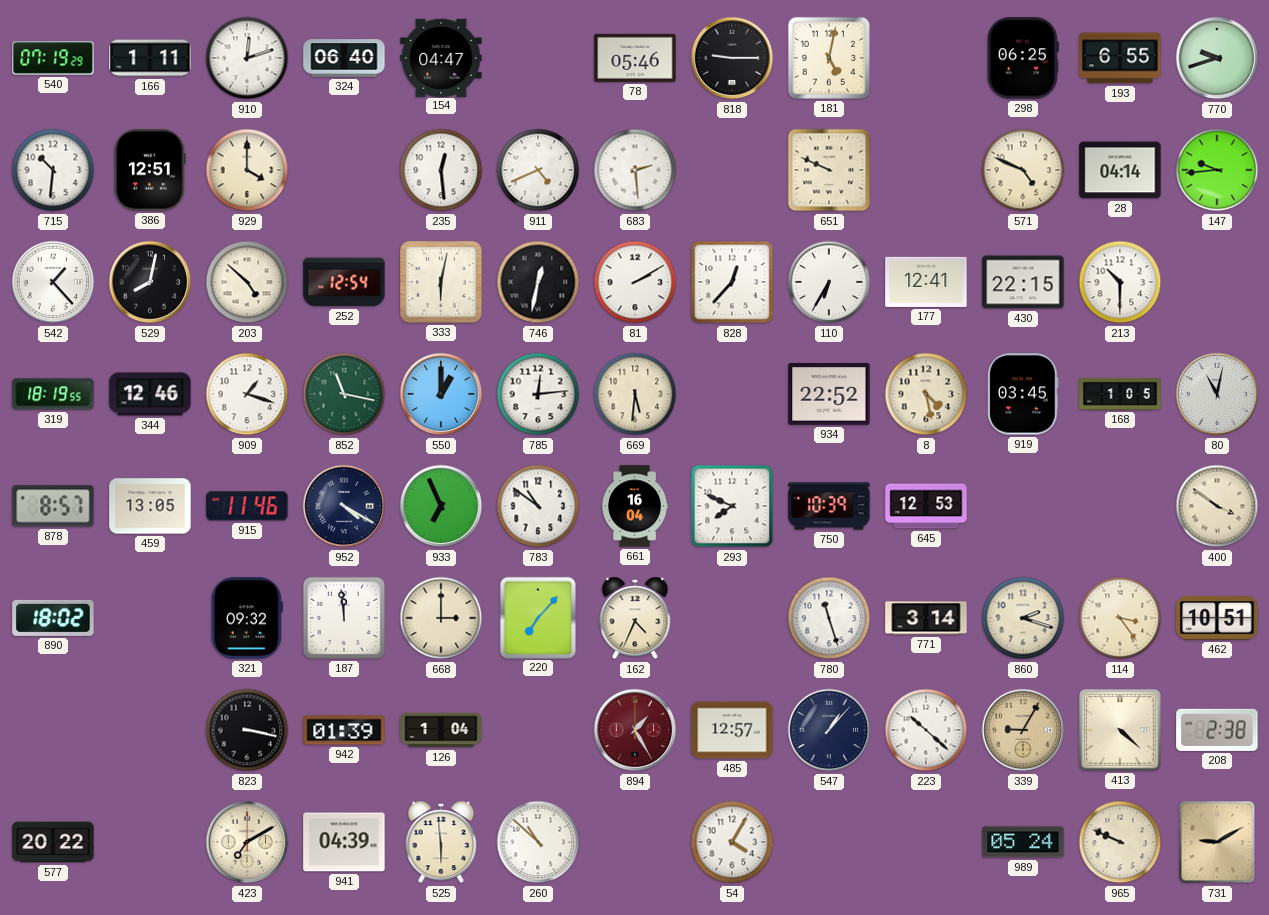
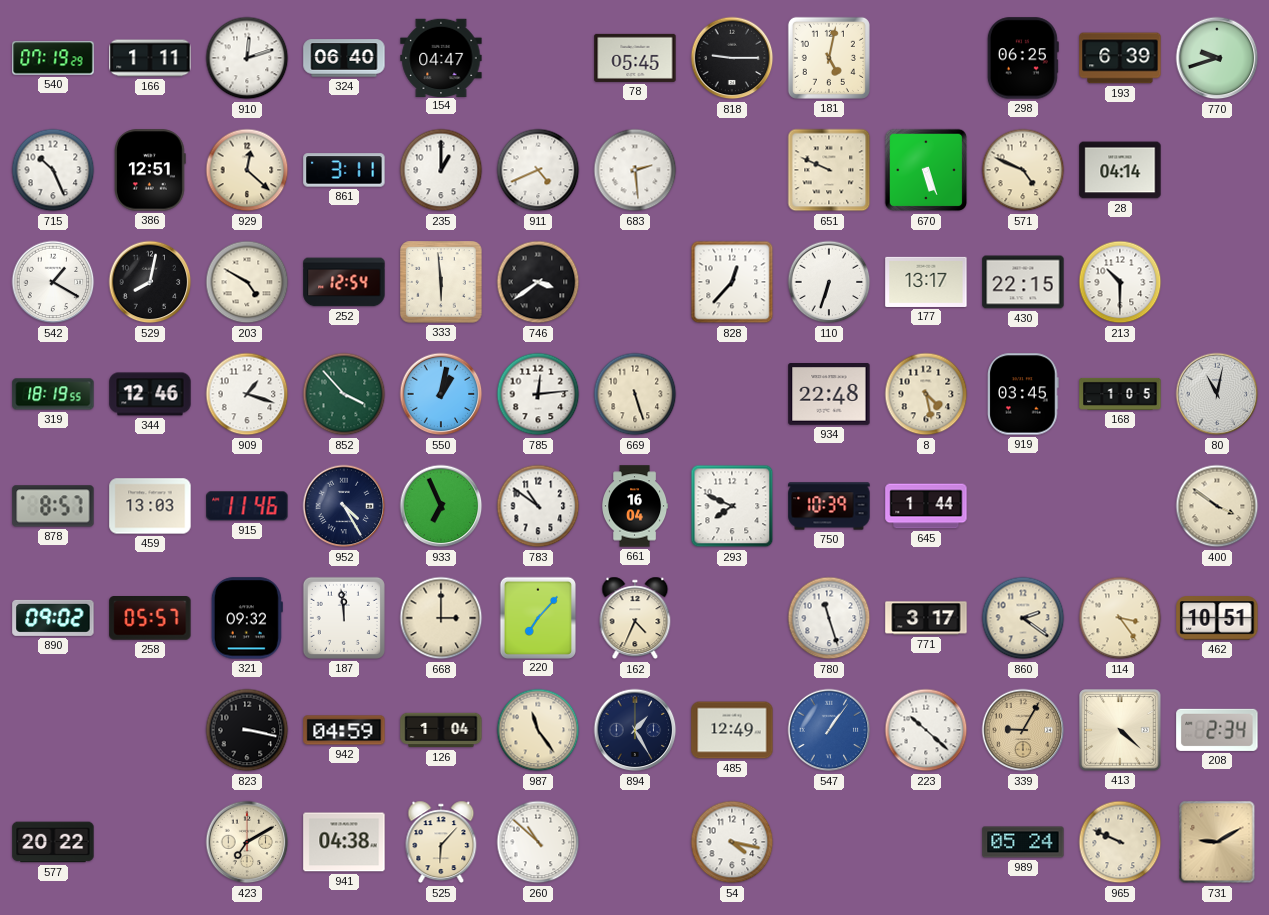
78: 05:46 -> 05:45
193: 6:55 -> 6:39
715: 10:31 -> 10:26
929: 4:00 -> 12:22
861: none -> 3:11
235: 12:29 -> 1:00
670: none -> 5:26
147: 9:44 -> none
542: 1:23 -> 1:20
203: 4:52 -> 4:50
333: 6:02 -> 5:59
746: 12:32 -> 3:39
81: 2:10 -> none
110: 6:35 -> 6:33
177: 12:41 -> 13:17
852: 11:17 -> 3:53
550: 1:00 -> 1:02
669: 5:31 -> 5:27
934: 22:52 -> 22:48
459: 13:05 -> 13:03
952: 4:20 -> 4:25
645: 12:53 -> 1:44
890: 18:02 -> 09:02
258: none -> 05:57
771: 3:14 -> 3:17
860: 2:18 -> 2:21
942: 01:39 -> 04:59
987: none -> 11:24
894 dial: burgundy -> navy
485: 12:57 -> 12:49
547: 1:07 -> 1:06
547 dial: navy -> blue
208: 2:38 -> 2:34
941: 04:39 -> 04:38
525: 5:59 -> 6:07
54: 4:05 -> 4:17
